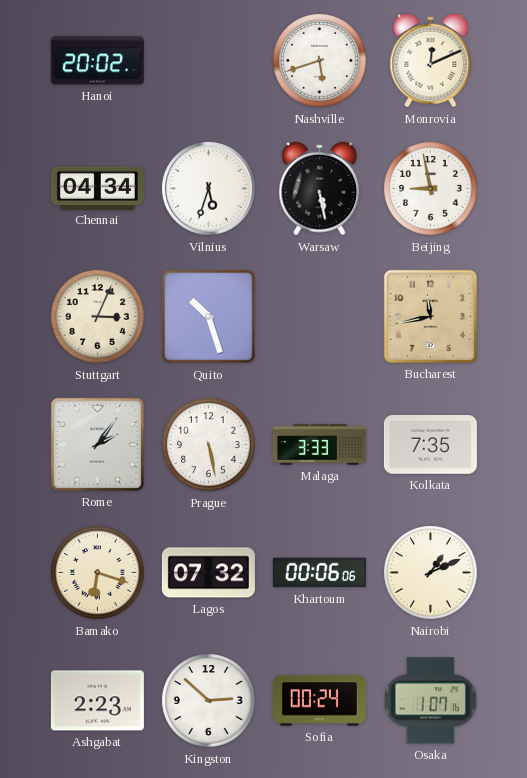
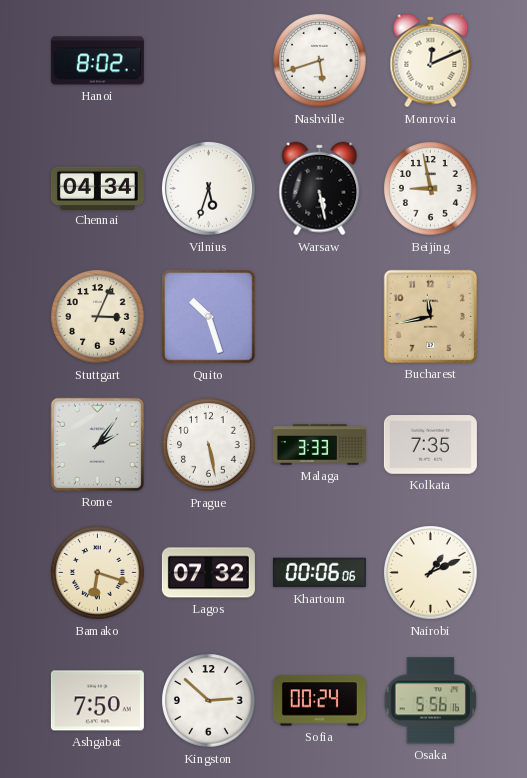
Hanoi: 20:02 -> 8:02
Ashgabat: 2:23 -> 7:50
Osaka: 1:07 -> 5:56
